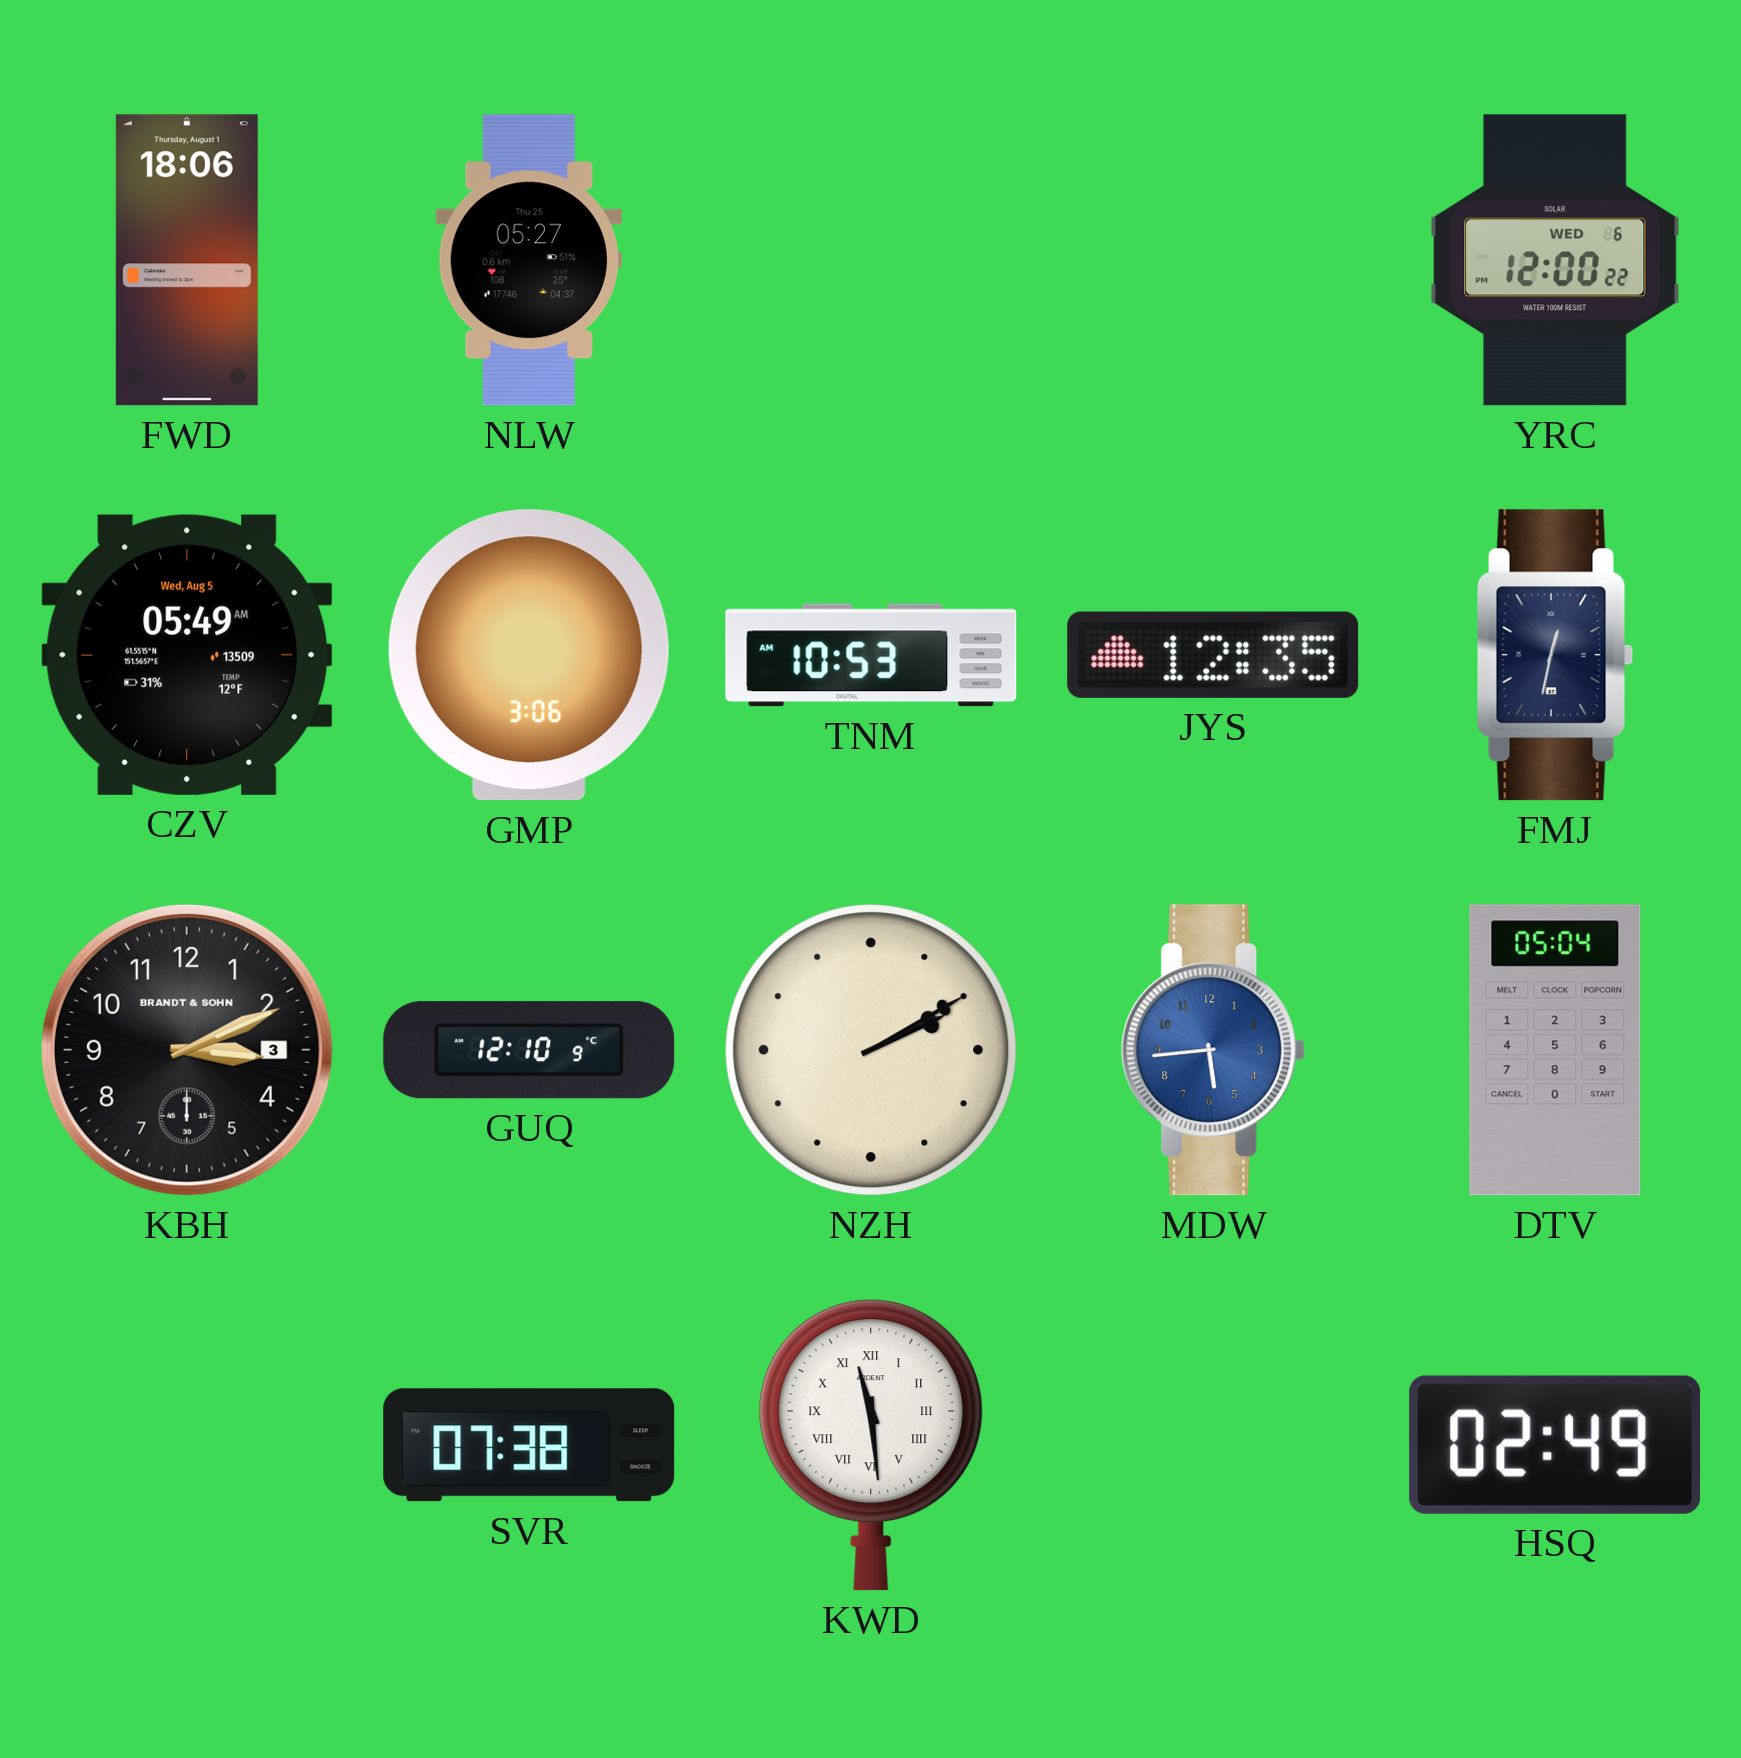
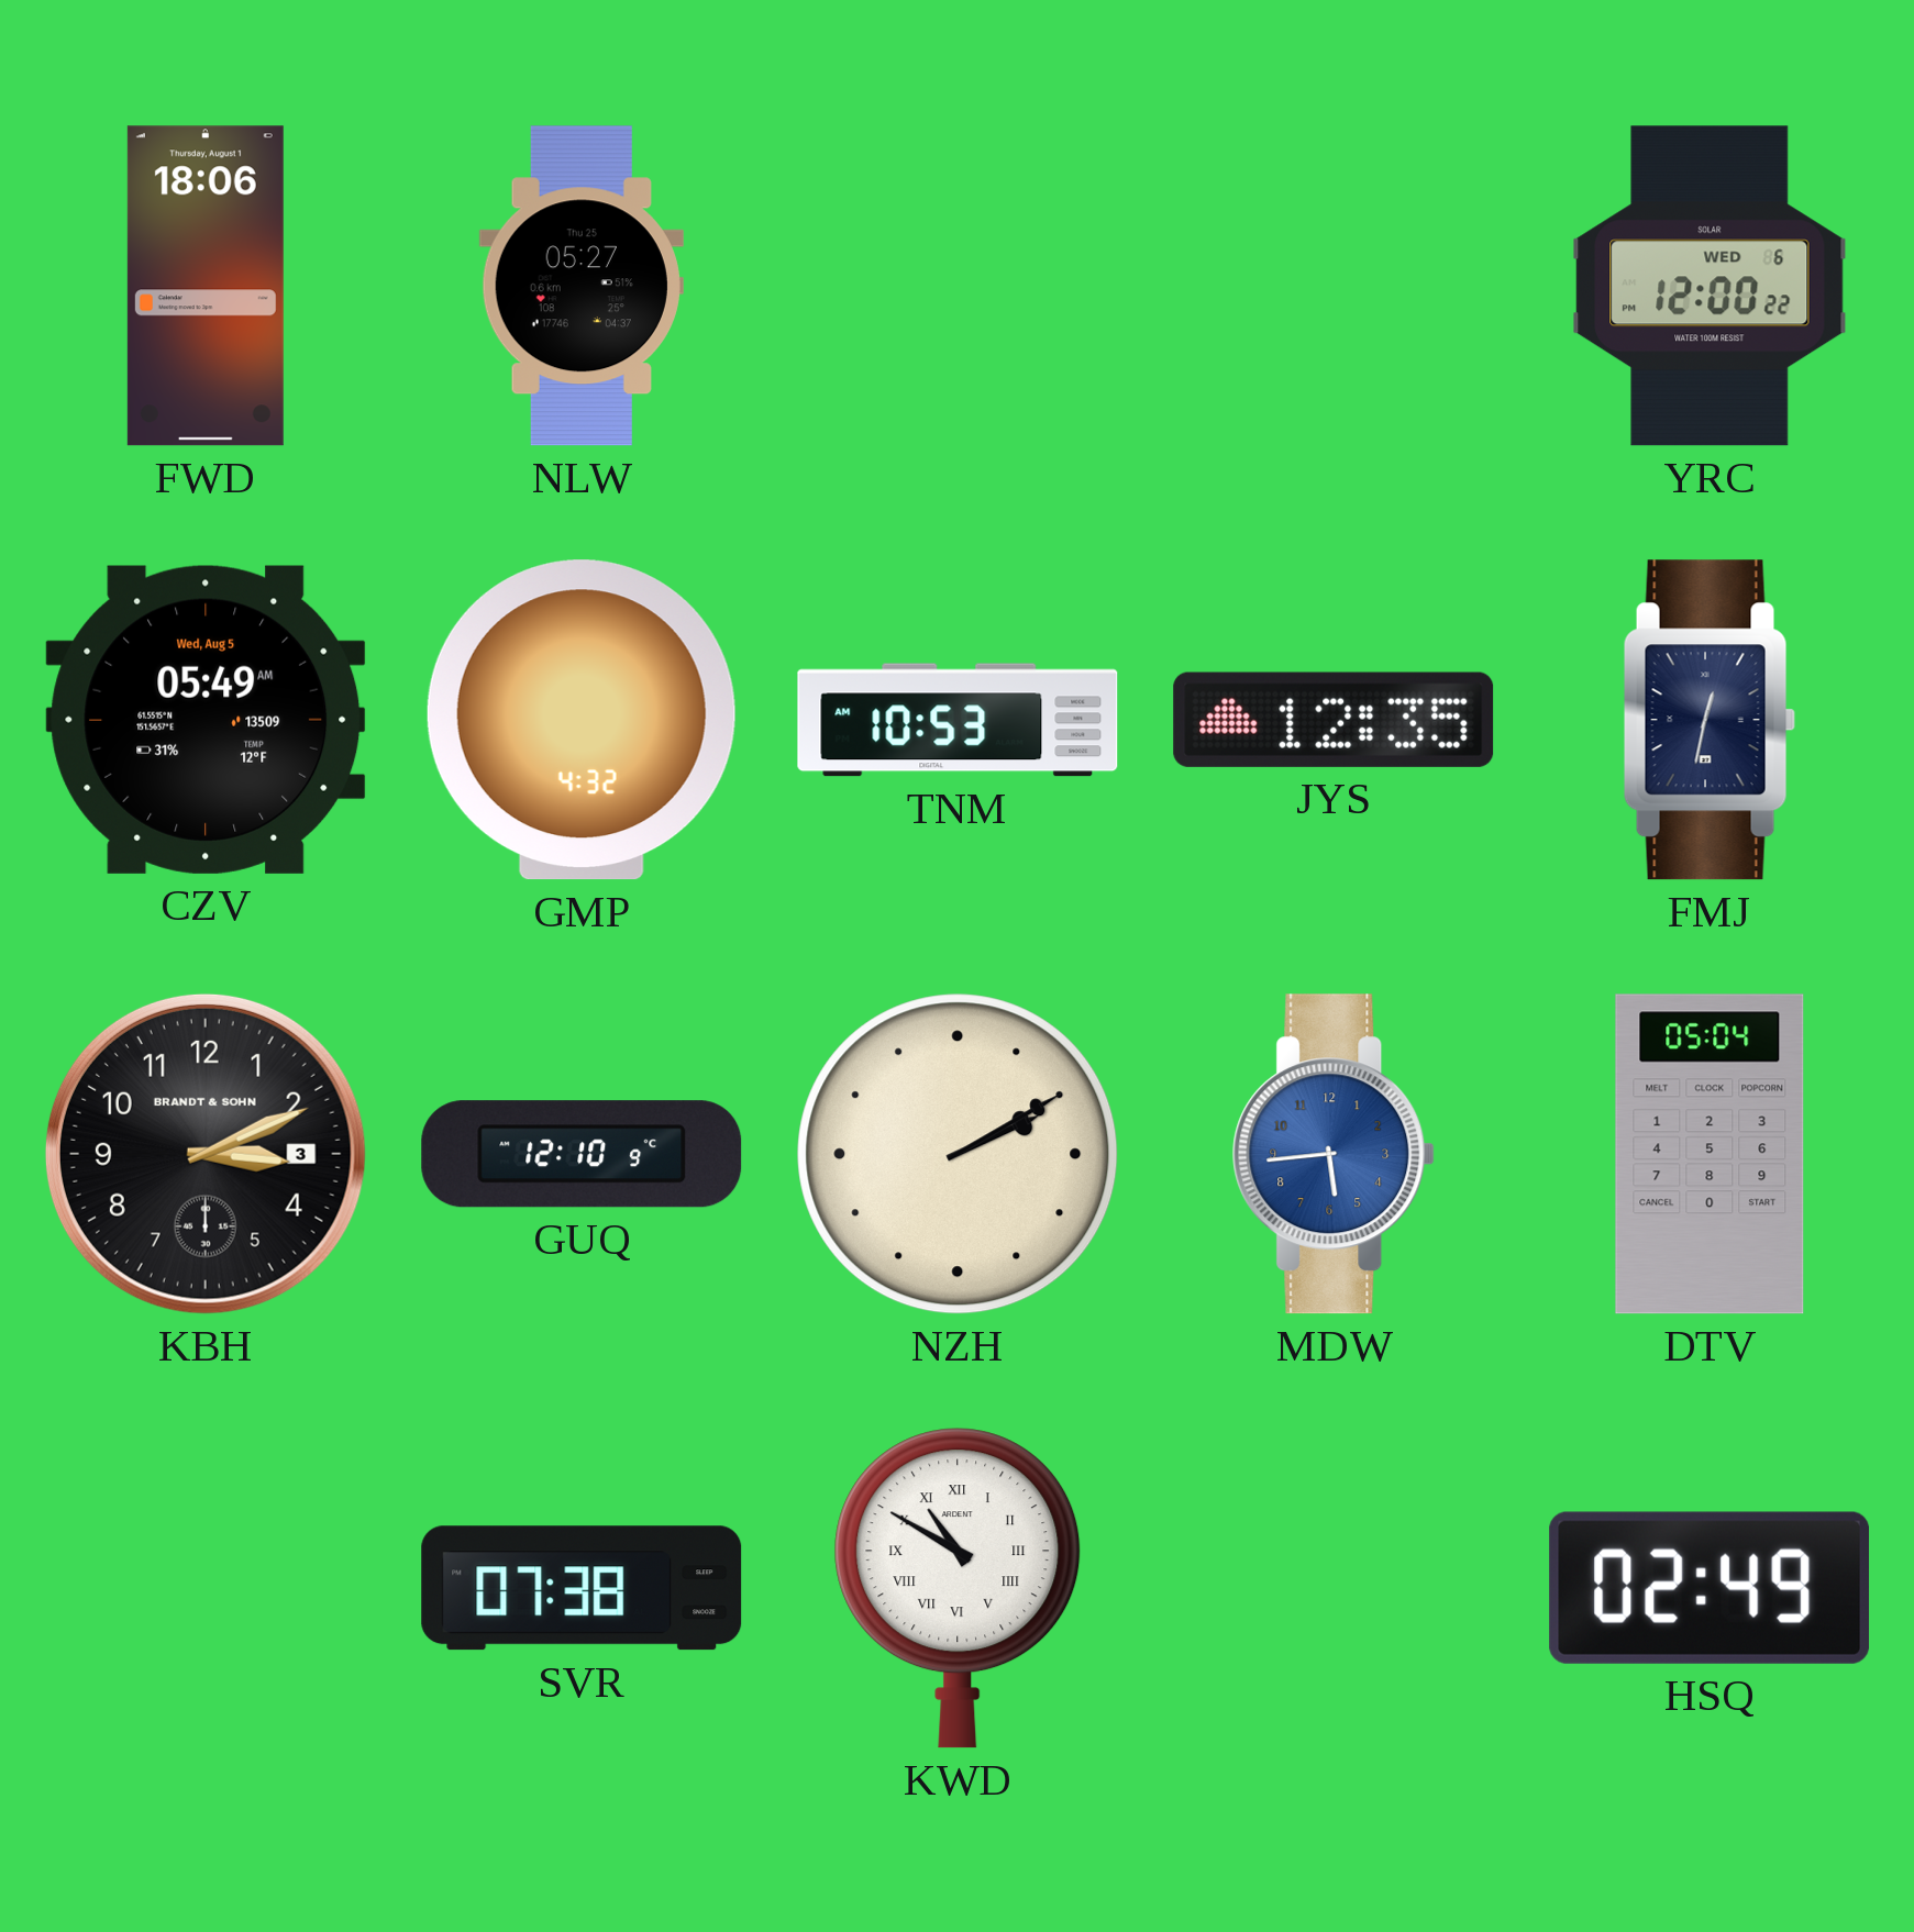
GMP: 3:06 -> 4:32
KWD: 11:29 -> 10:50
